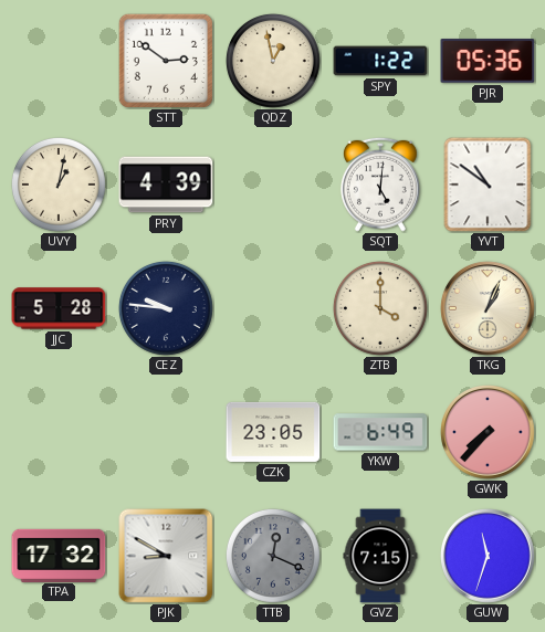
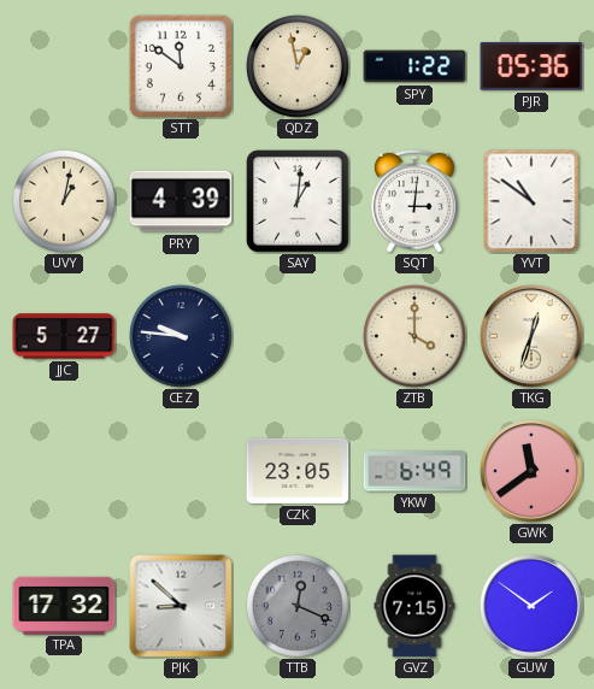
STT: 2:51 -> 11:51
SAY: none -> 1:01
SQT: 5:01 -> 3:01
JJC: 5:28 -> 5:27
TKG: 1:04 -> 12:33
GWK: 7:37 -> 11:39
PJK: 8:50 -> 8:52
GUW: 11:33 -> 1:51
